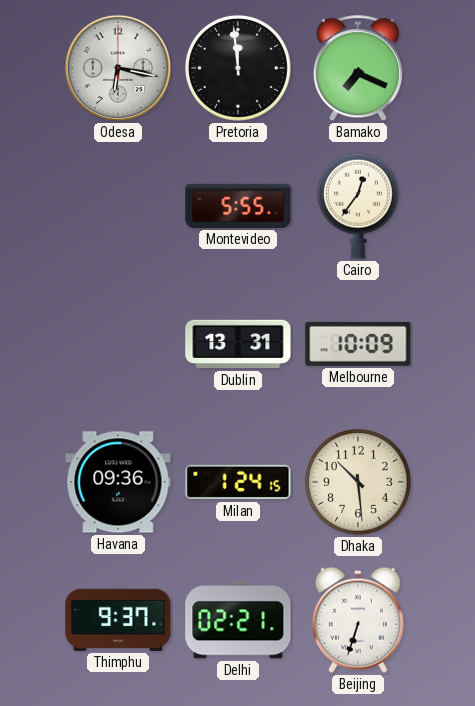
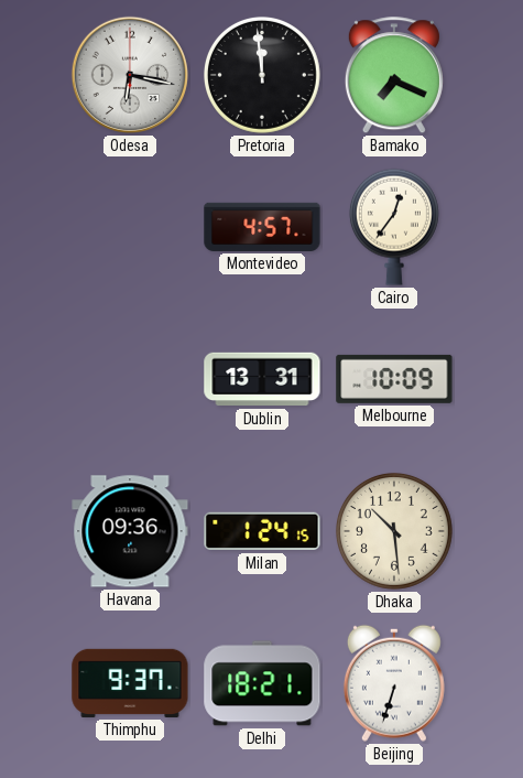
Montevideo: 5:55 -> 4:57
Delhi: 02:21 -> 18:21
